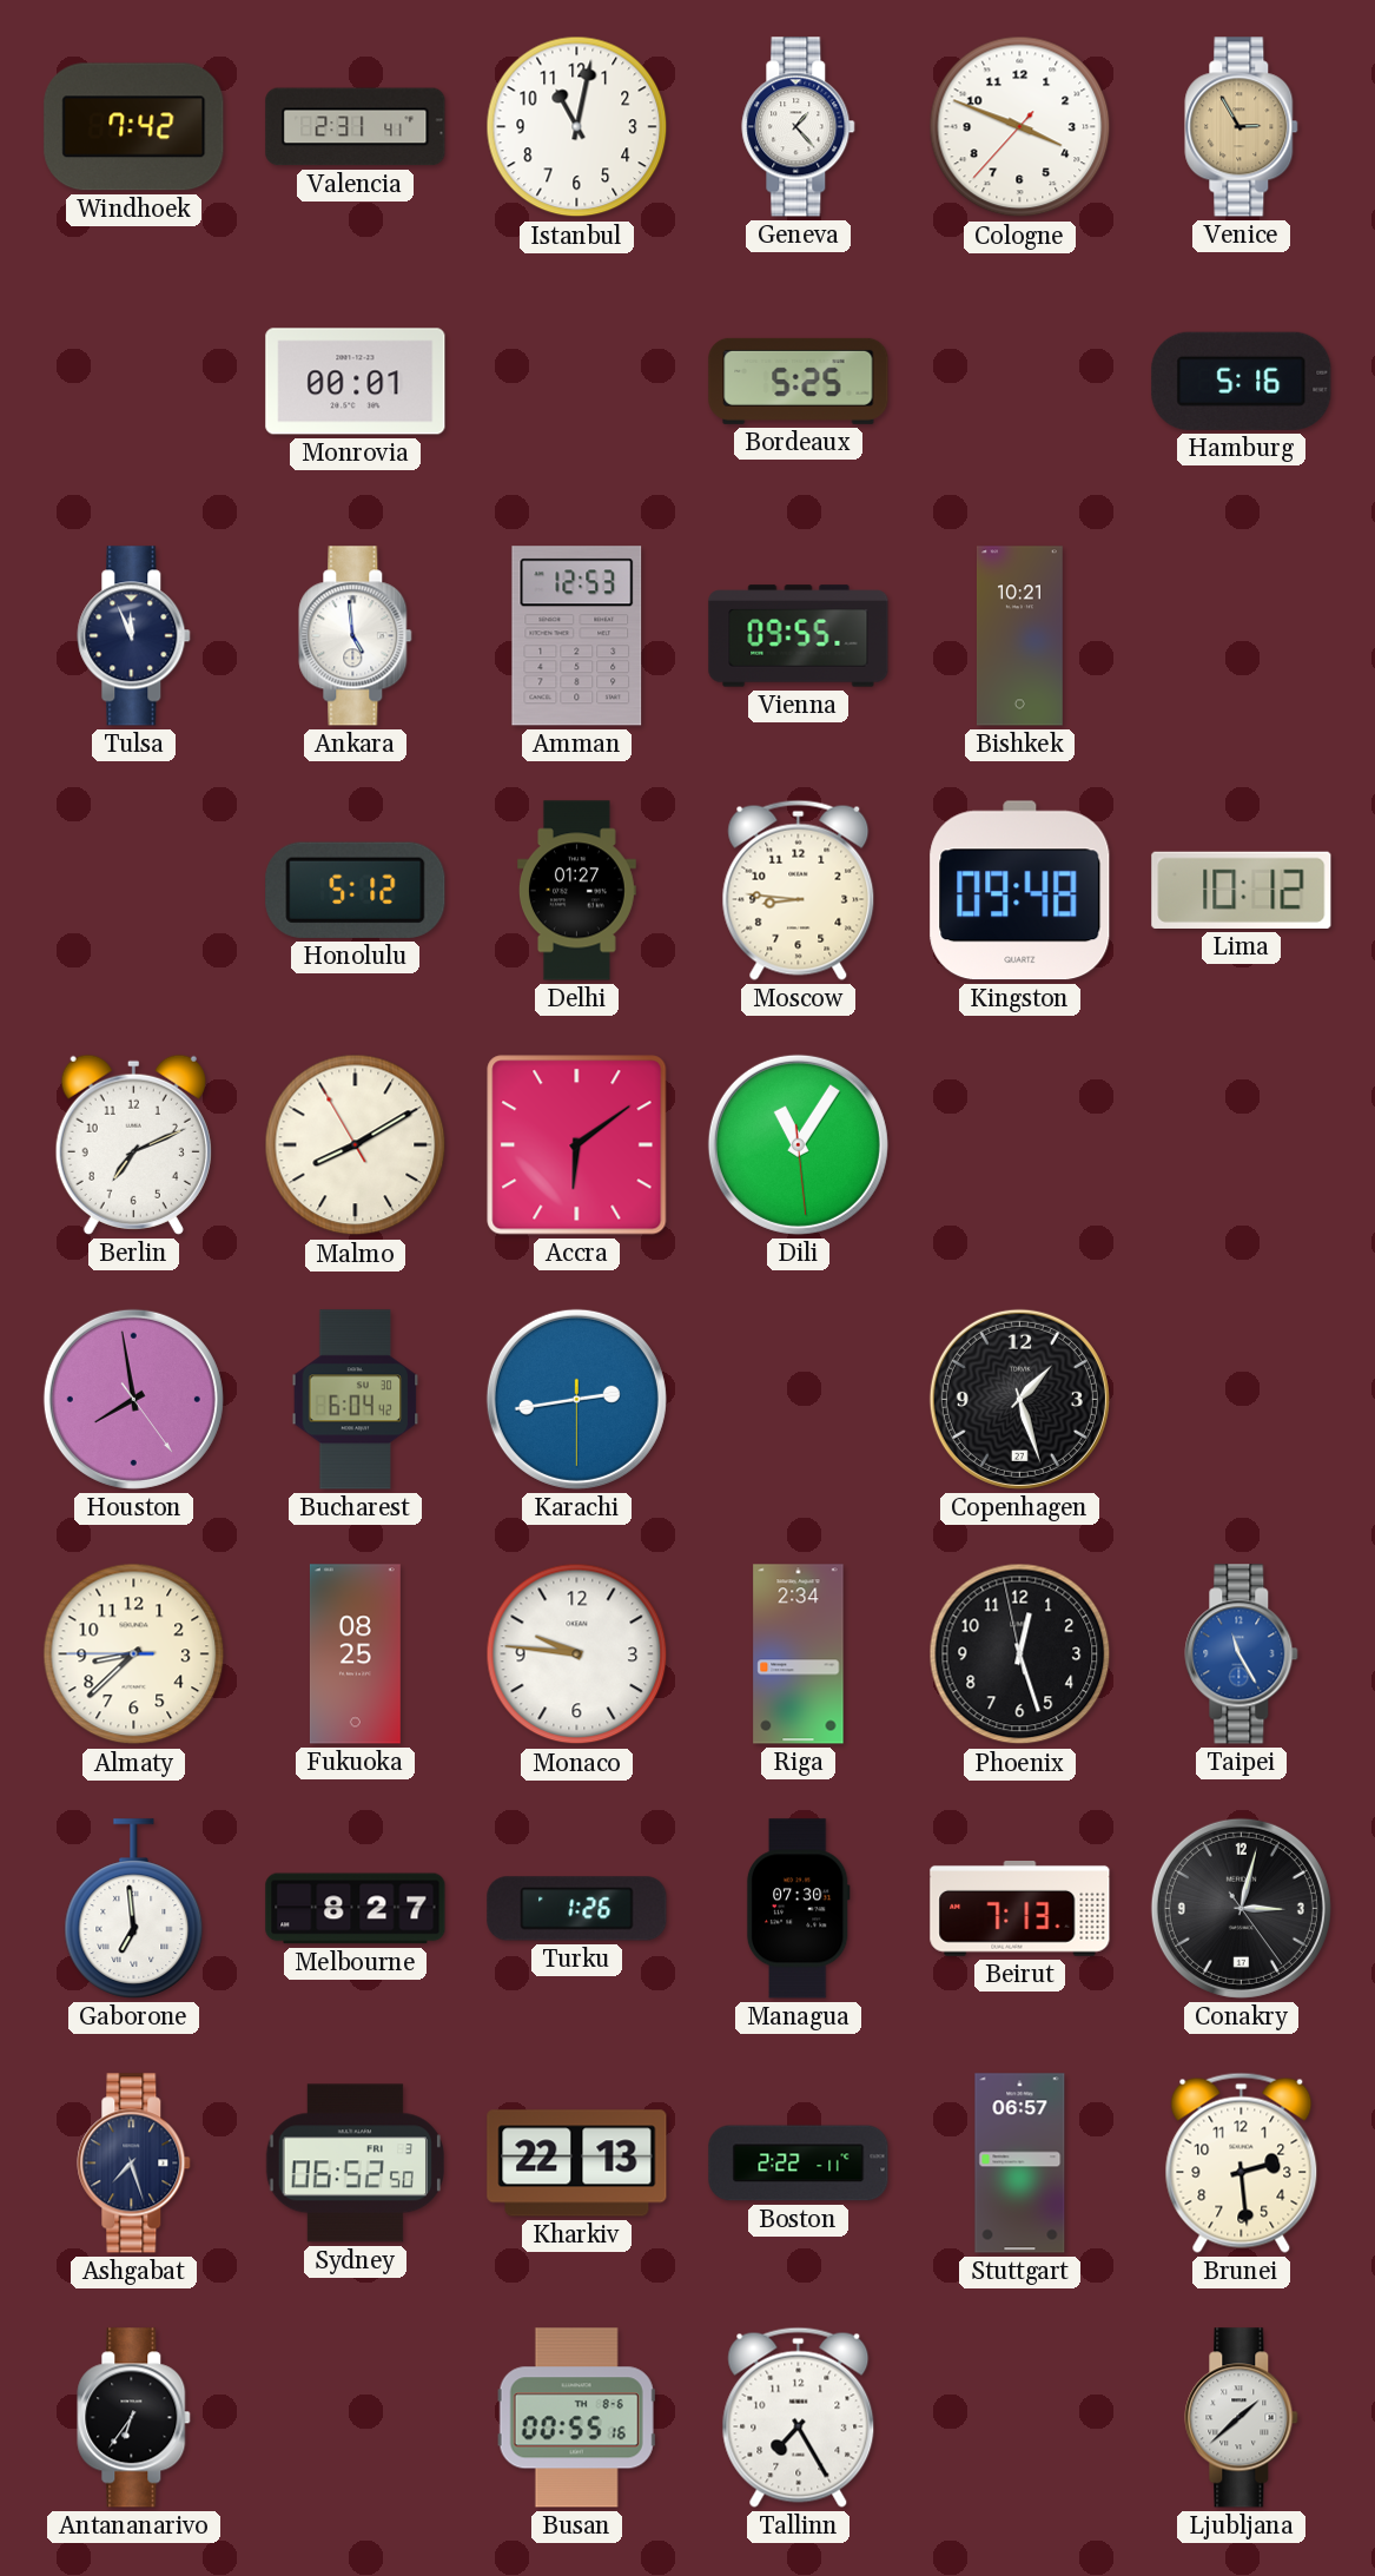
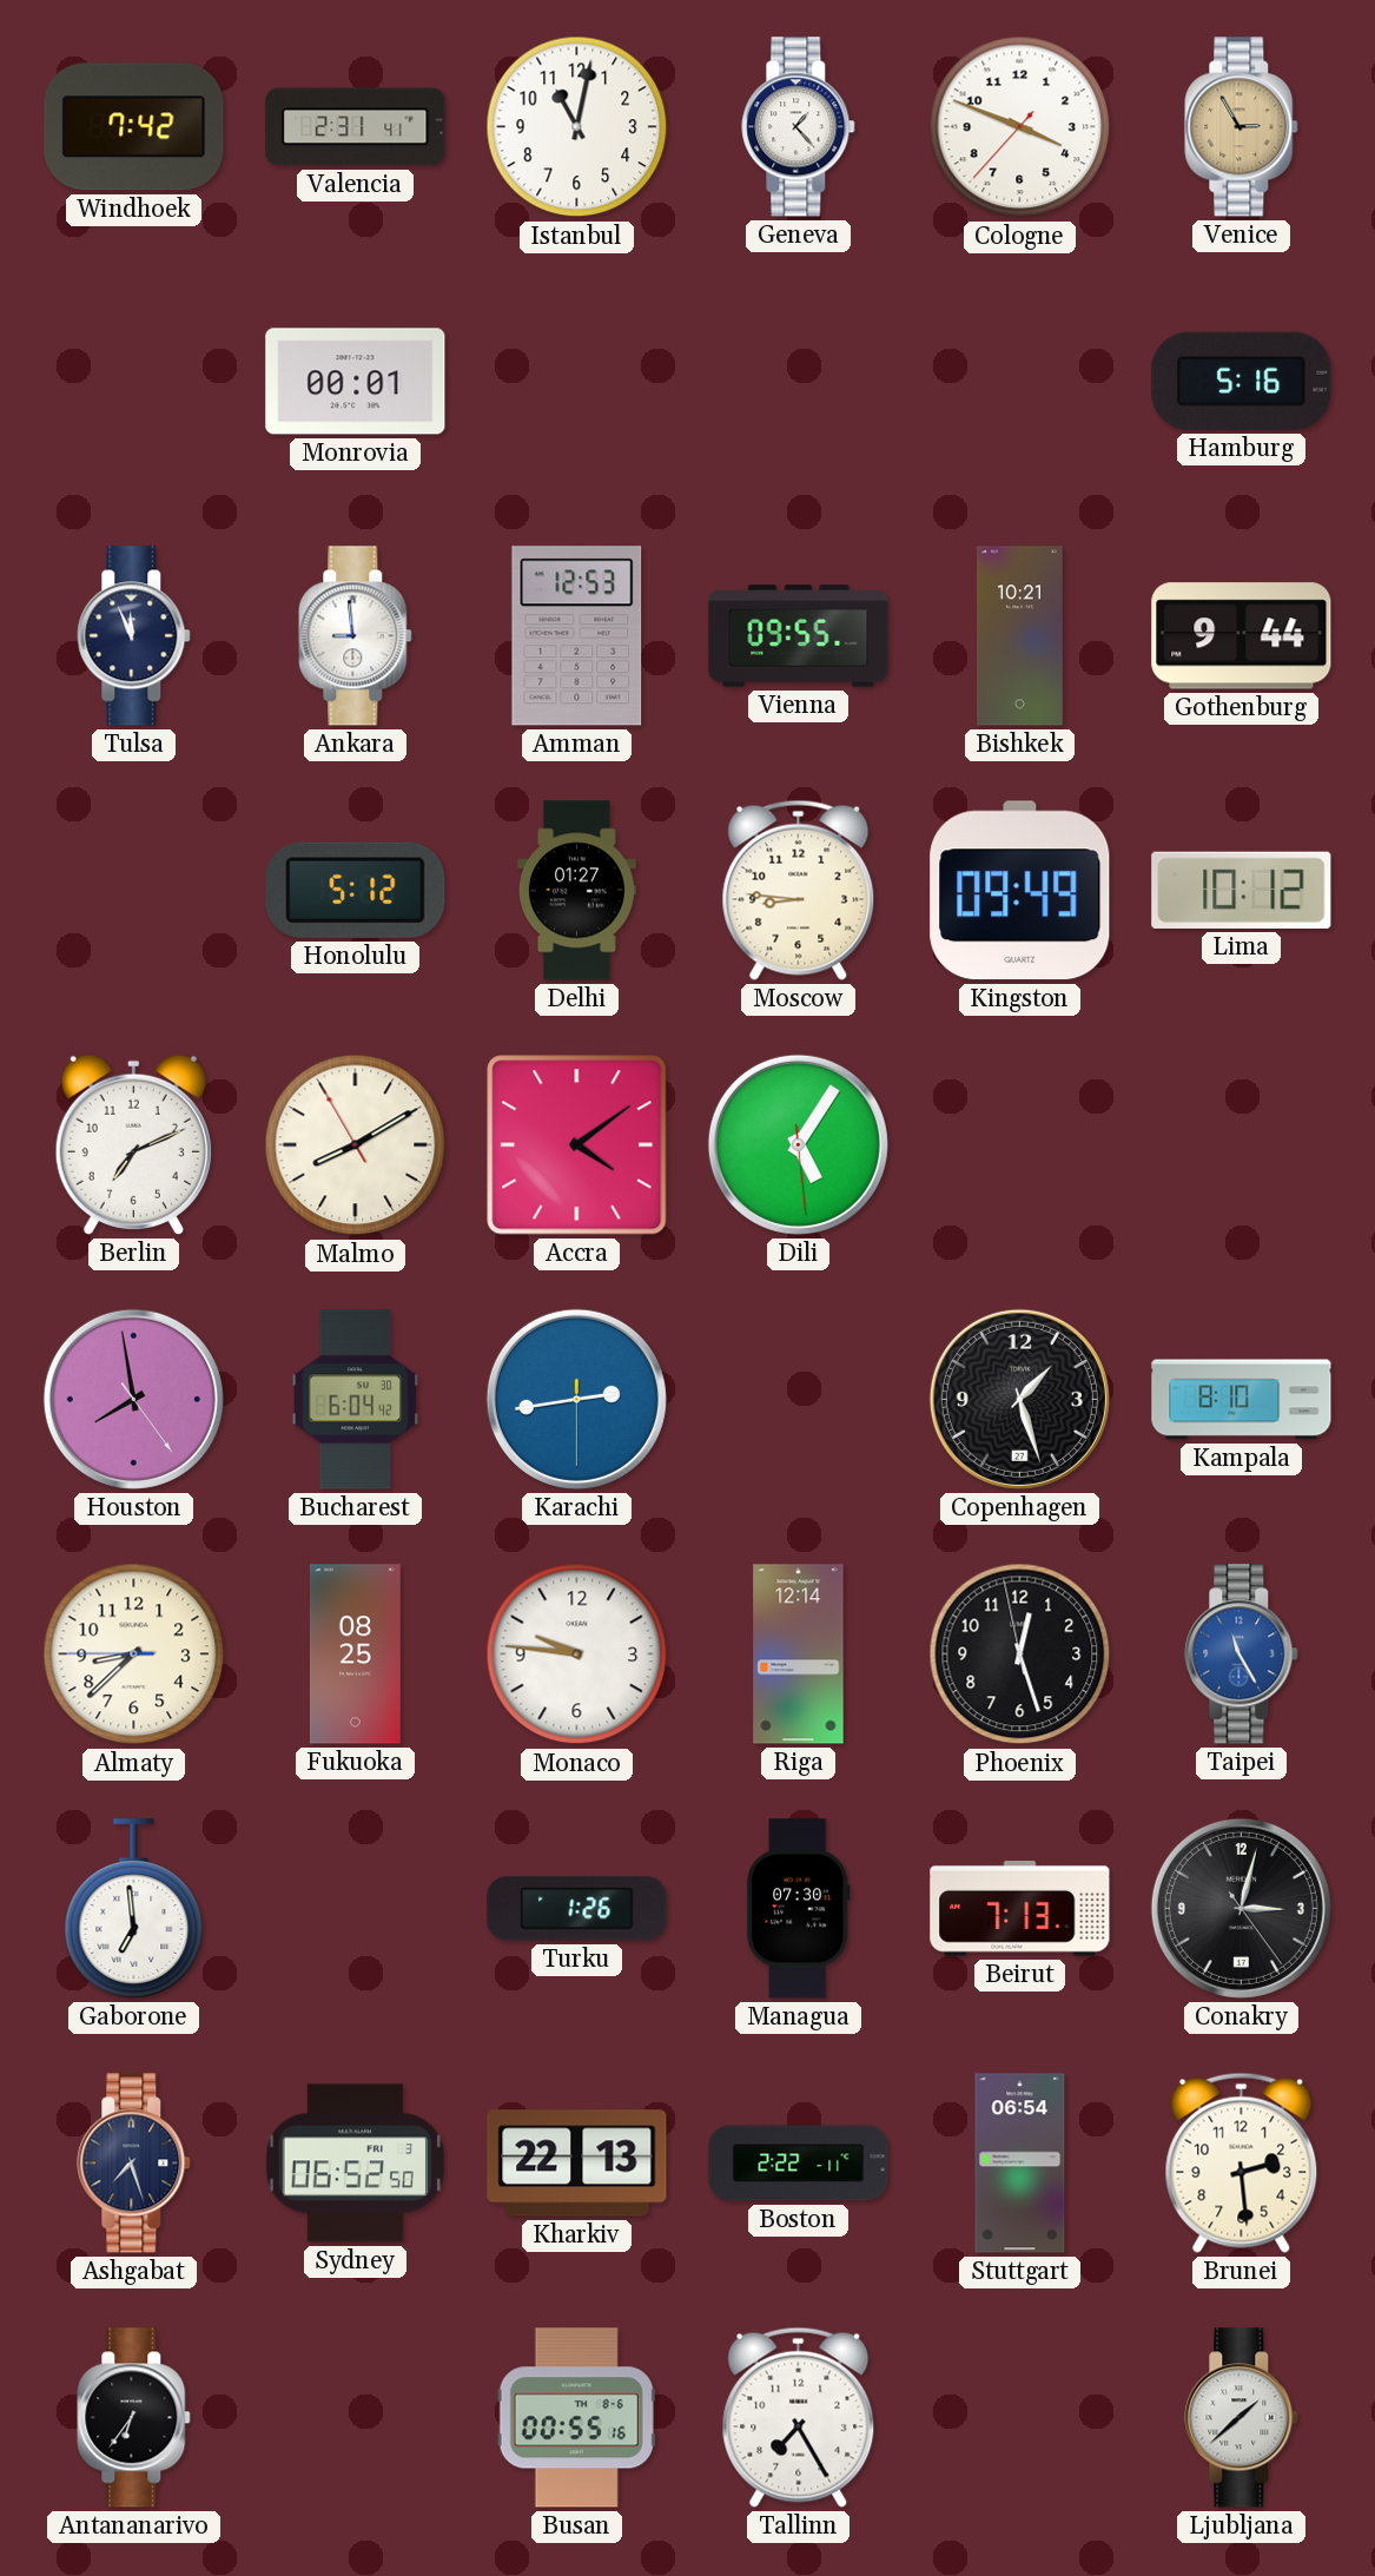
Bordeaux: 5:25 -> none
Ankara: 4:59 -> 8:59
Gothenburg: none -> 9:44
Kingston: 09:48 -> 09:49
Accra: 6:09 -> 4:09
Dili: 11:05 -> 5:05
Kampala: none -> 8:10
Riga: 2:34 -> 12:14
Melbourne: 8:27 -> none
Stuttgart: 06:57 -> 06:54
